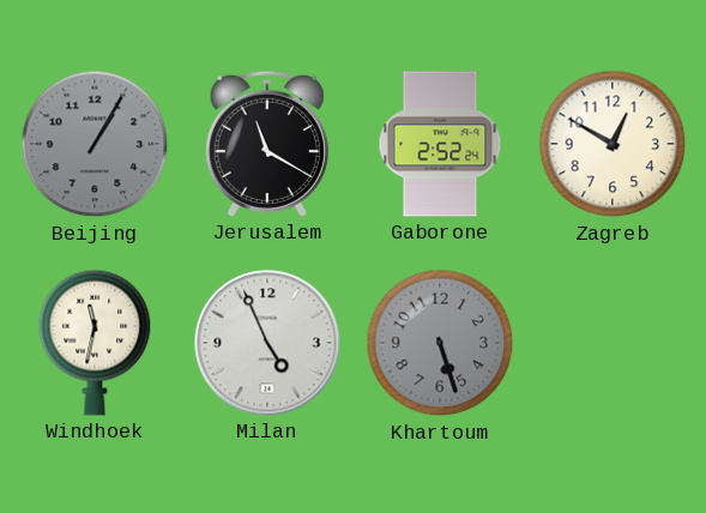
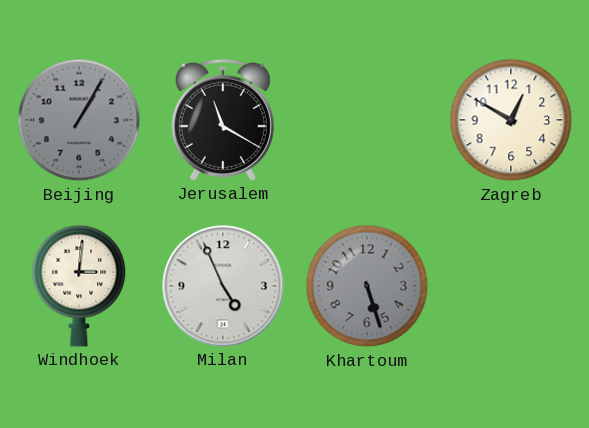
Gaborone: 2:52 -> none
Windhoek: 11:32 -> 3:01
